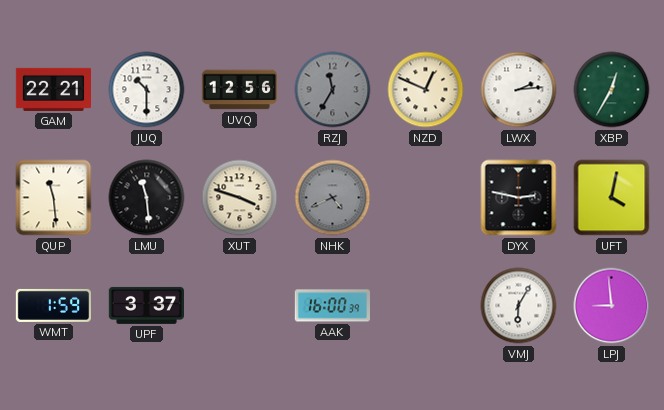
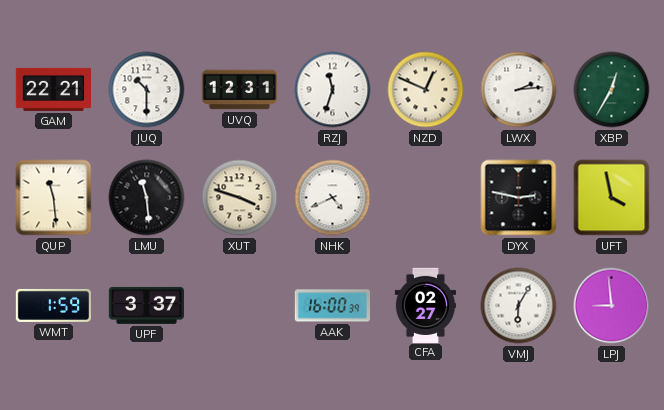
UVQ: 12:56 -> 12:31
RZJ: 11:35 -> 11:33
RZJ dial: grey -> white
NHK dial: grey -> white
UFT: 4:02 -> 3:58
CFA: none -> 02:27
